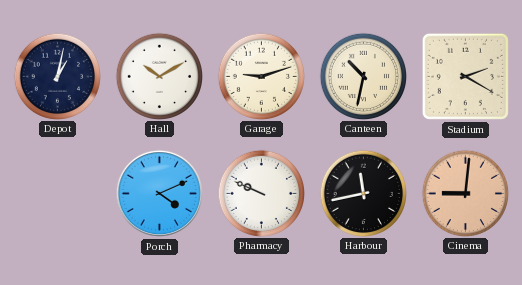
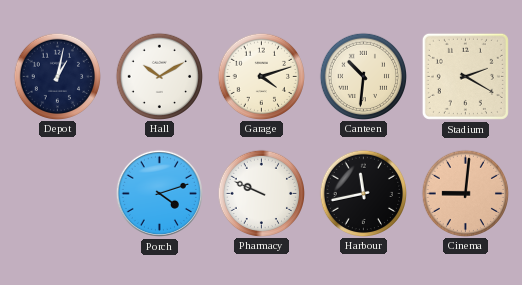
Garage: 9:12 -> 4:12
Canteen: 10:32 -> 10:31
Porch: 4:11 -> 4:12
